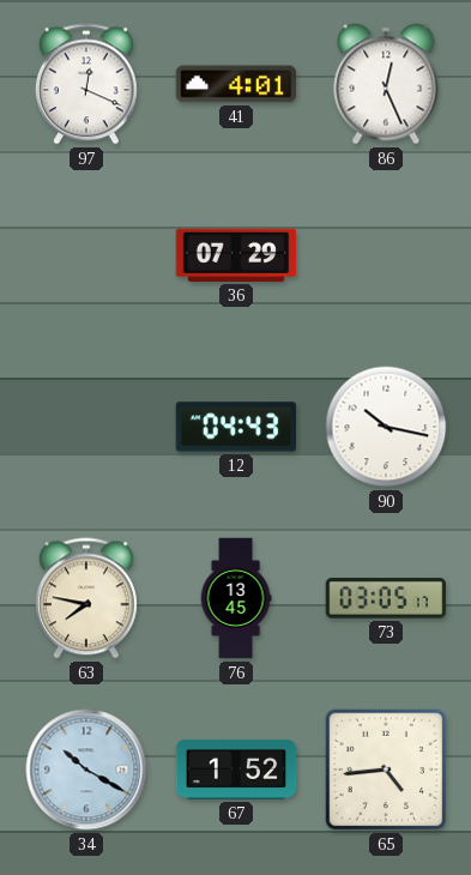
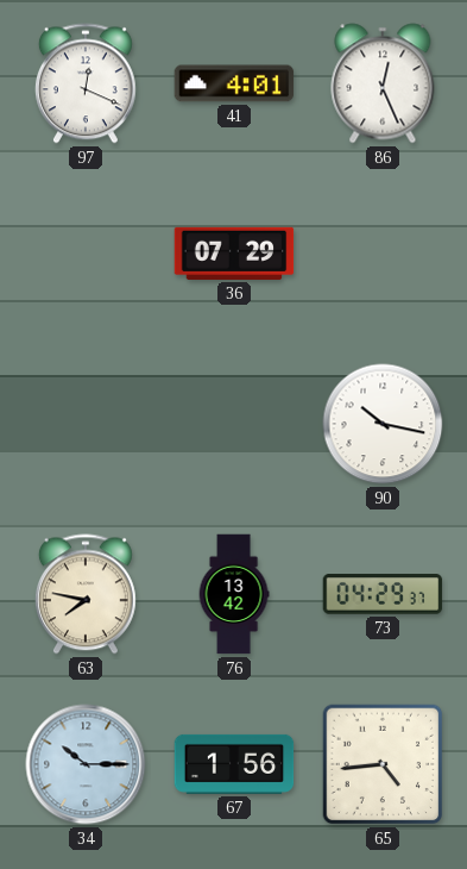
12: 04:43 -> none
76: 13:45 -> 13:42
73: 03:05 -> 04:29
34: 10:20 -> 10:15
67: 1:52 -> 1:56
